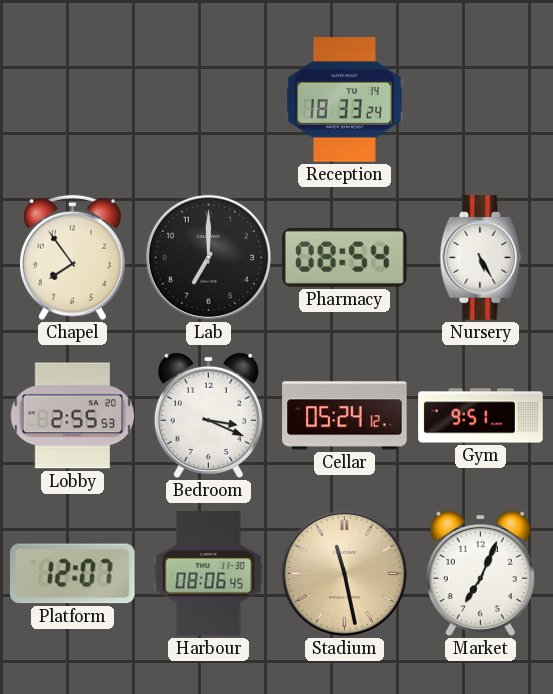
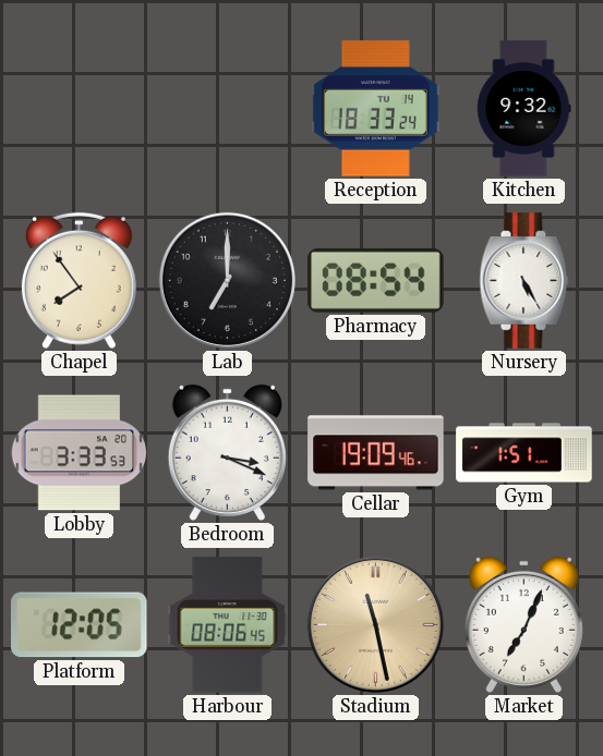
Kitchen: none -> 9:32
Lobby: 2:55 -> 3:33
Cellar: 05:24 -> 19:09
Gym: 9:51 -> 1:51
Platform: 12:07 -> 12:05
